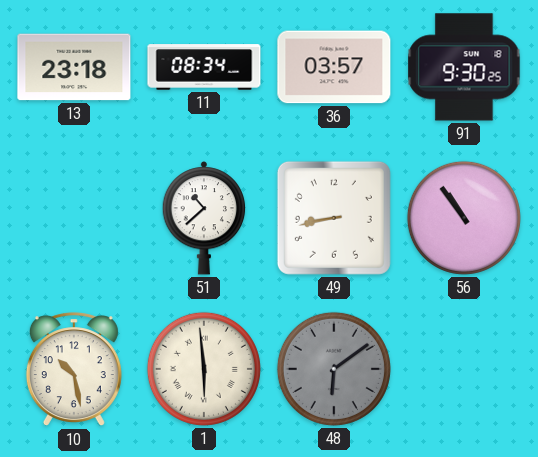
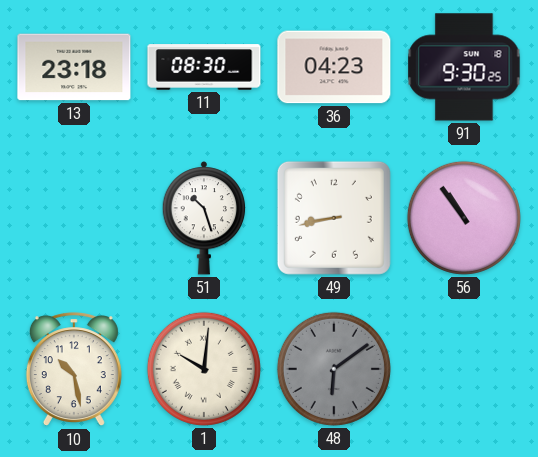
11: 08:34 -> 08:30
36: 03:57 -> 04:23
51: 10:38 -> 10:27
1: 5:59 -> 10:01
